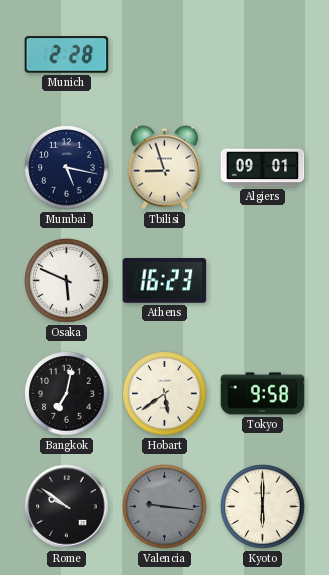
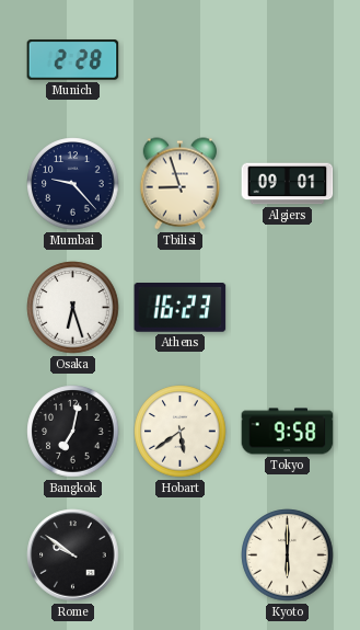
Mumbai: 5:17 -> 9:23
Osaka: 5:49 -> 6:27
Valencia: 9:16 -> none
